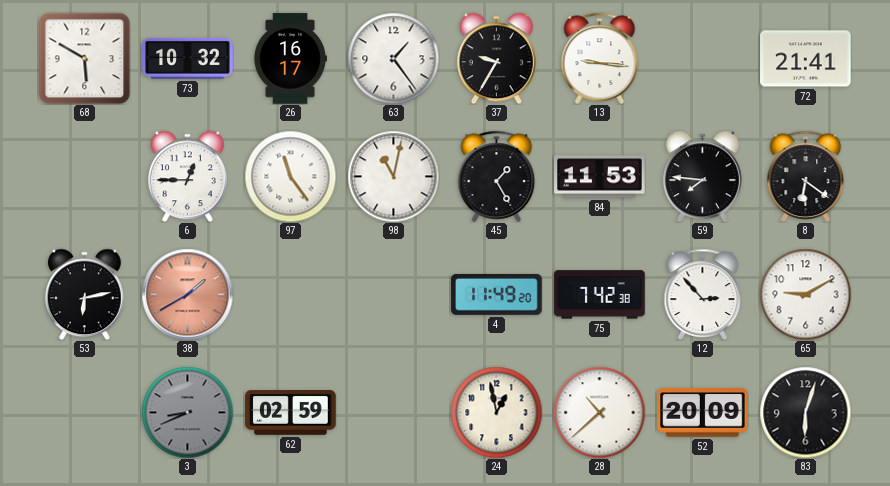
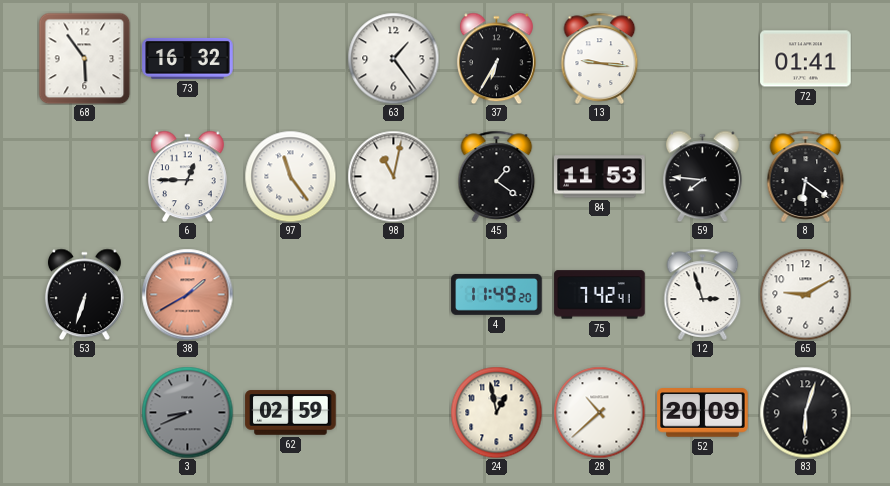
68: 5:50 -> 5:54
73: 10:32 -> 16:32
26: 16:17 -> none
37: 9:35 -> 6:35
72: 21:41 -> 01:41
45: 1:25 -> 1:21
53: 6:13 -> 6:33
75: 7:42:38 -> 7:42:41
12: 2:53 -> 2:57
